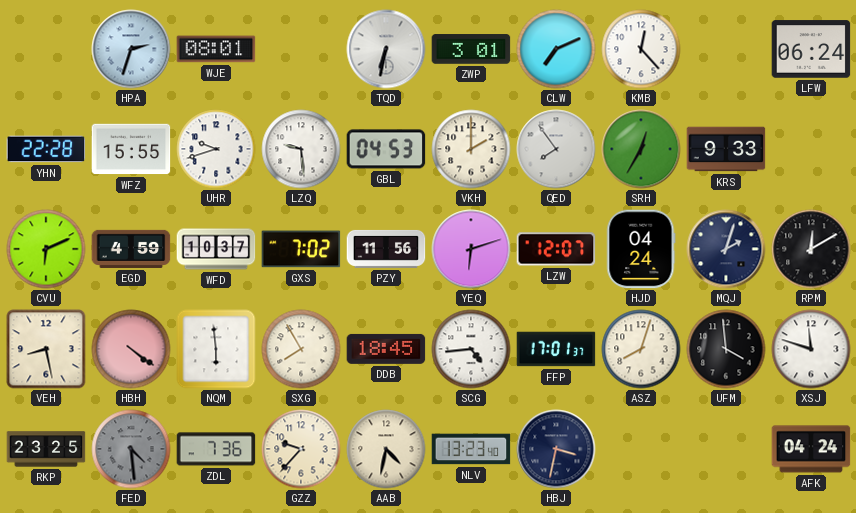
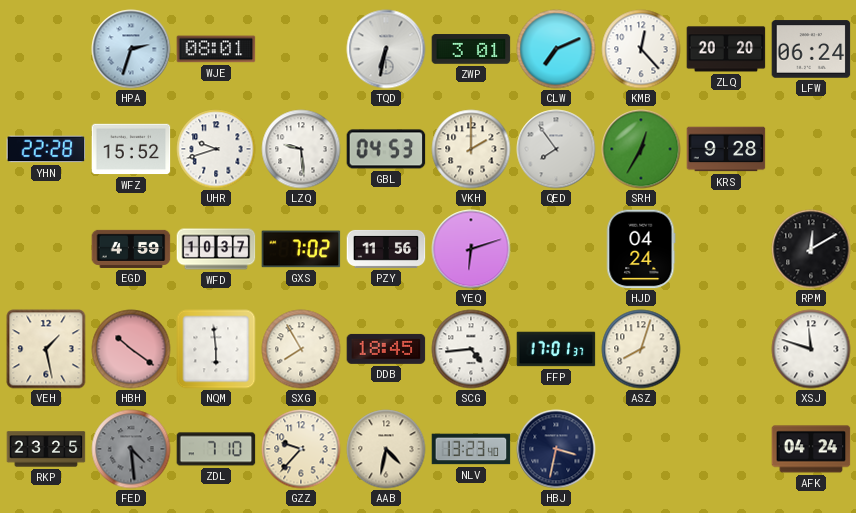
ZLQ: none -> 20:20
WFZ: 15:55 -> 15:52
KRS: 9:33 -> 9:28
CVU: 6:11 -> none
LZW: 12:07 -> none
MQJ: 2:03 -> none
VEH: 8:28 -> 1:28
HBH: 4:21 -> 10:21
UFM: 3:59 -> none
ZDL: 7:36 -> 7:10
